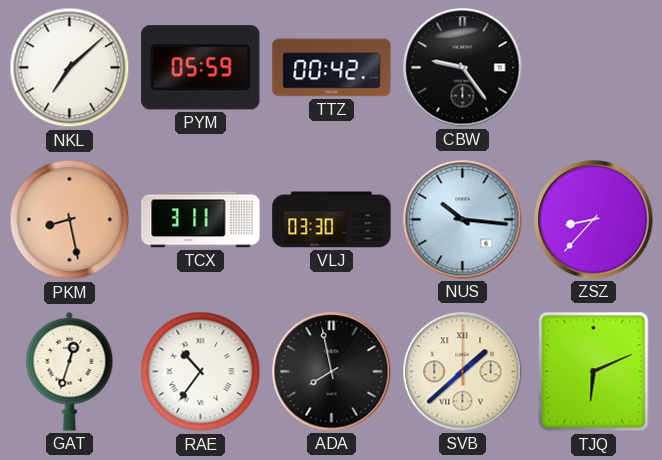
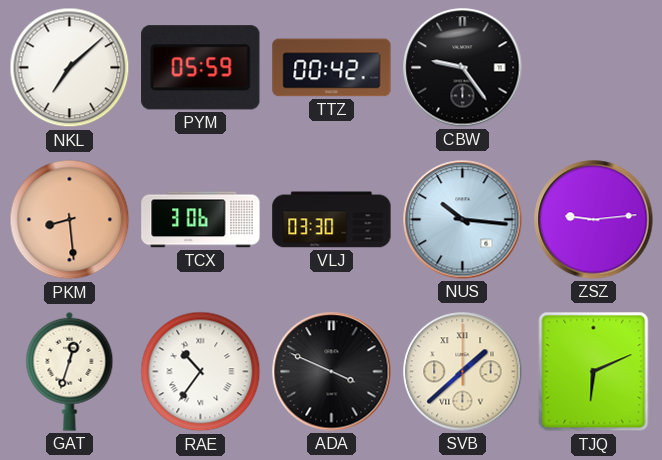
PKM: 8:28 -> 8:29
TCX: 3:11 -> 3:06
ZSZ: 8:37 -> 9:14
ADA: 7:58 -> 3:49
